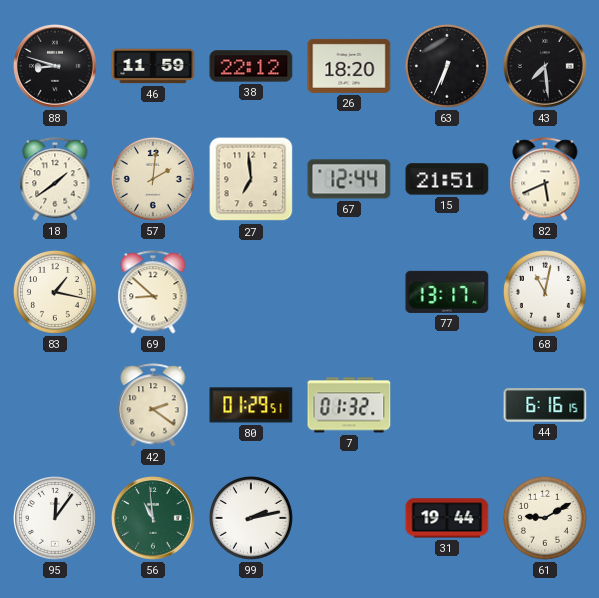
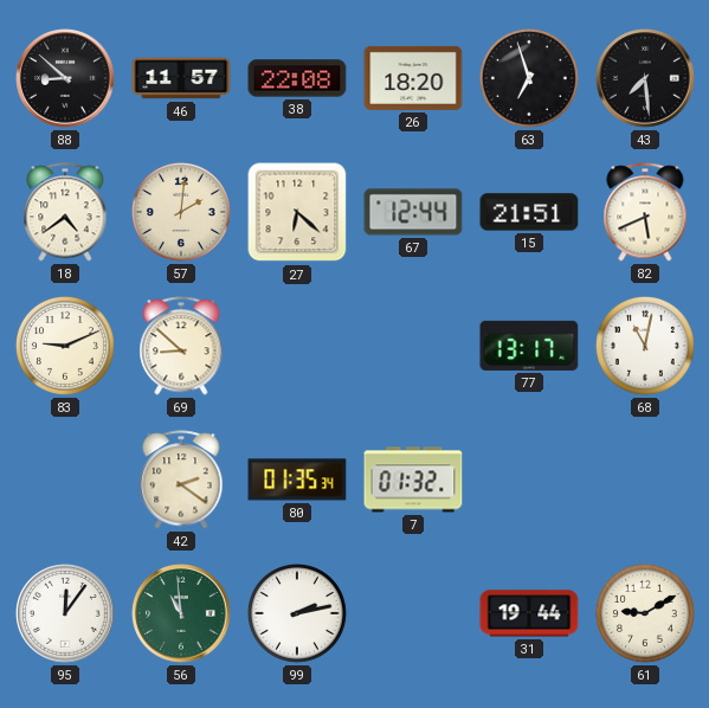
88: 8:48 -> 8:52
46: 11:59 -> 11:57
38: 22:12 -> 22:08
63: 6:34 -> 6:57
18: 1:39 -> 4:39
27: 6:59 -> 6:22
83: 1:17 -> 9:11
80: 01:29 -> 01:35
44: 6:16 -> none
